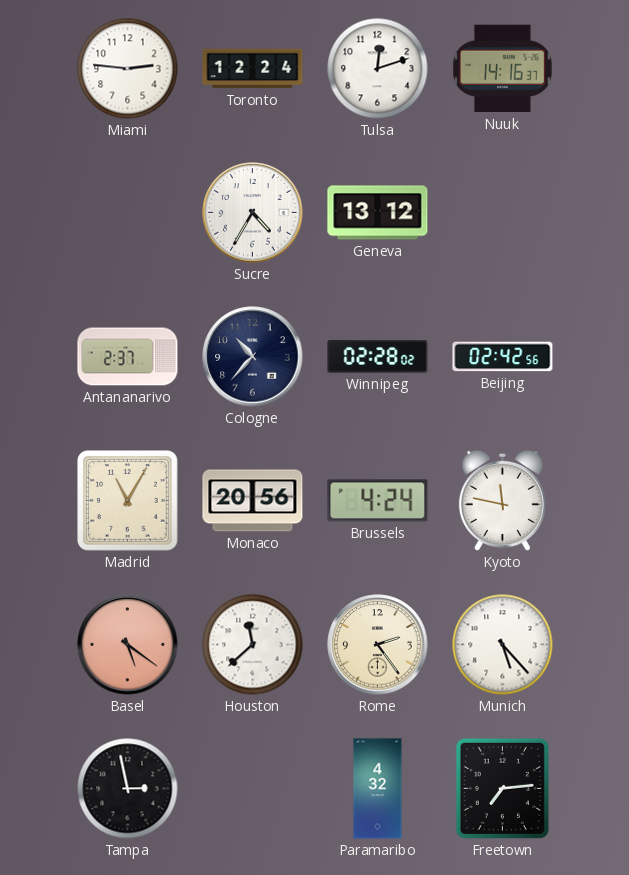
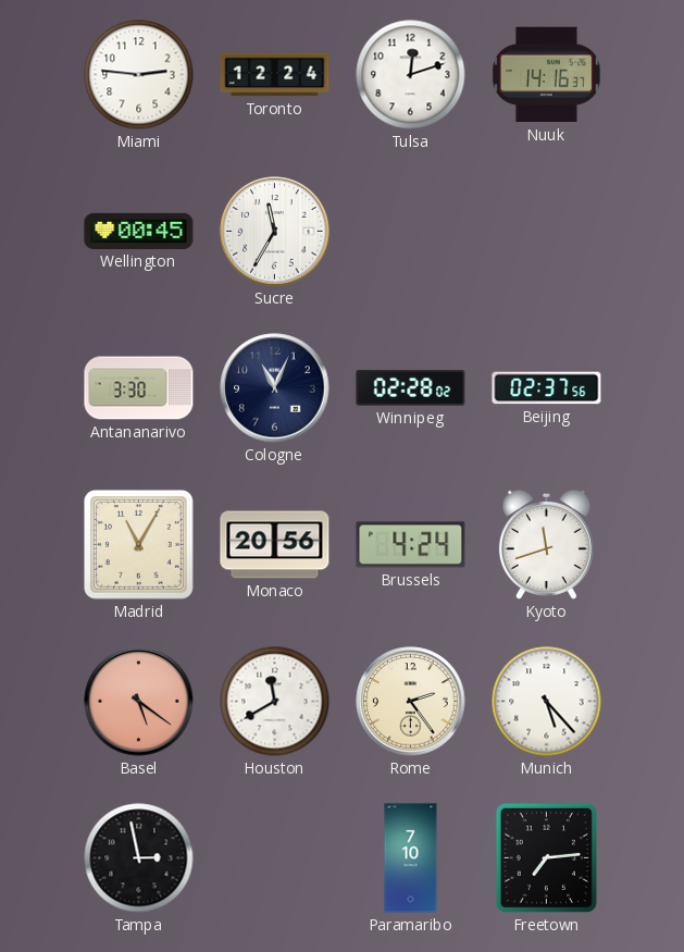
Wellington: none -> 00:45
Sucre: 4:35 -> 11:35
Geneva: 13:12 -> none
Antananarivo: 2:37 -> 3:30
Cologne: 10:37 -> 11:04
Beijing: 02:42 -> 02:37
Kyoto: 11:47 -> 11:42
Houston: 11:38 -> 11:40
Paramaribo: 4:32 -> 7:10
